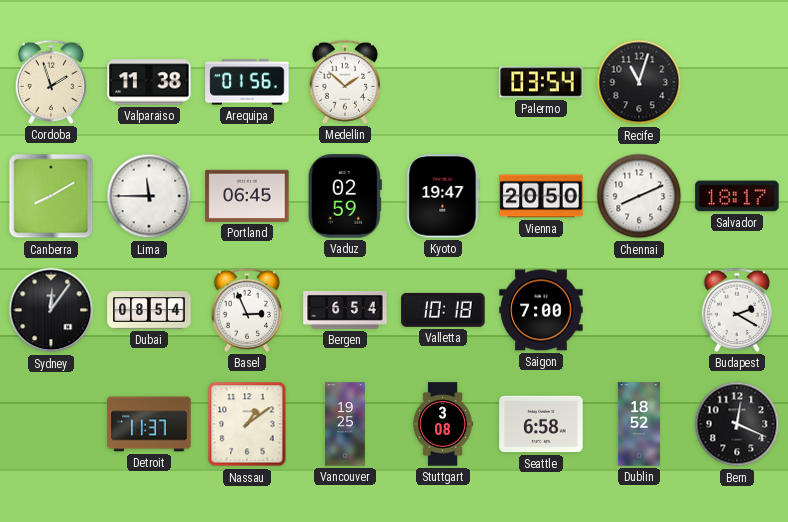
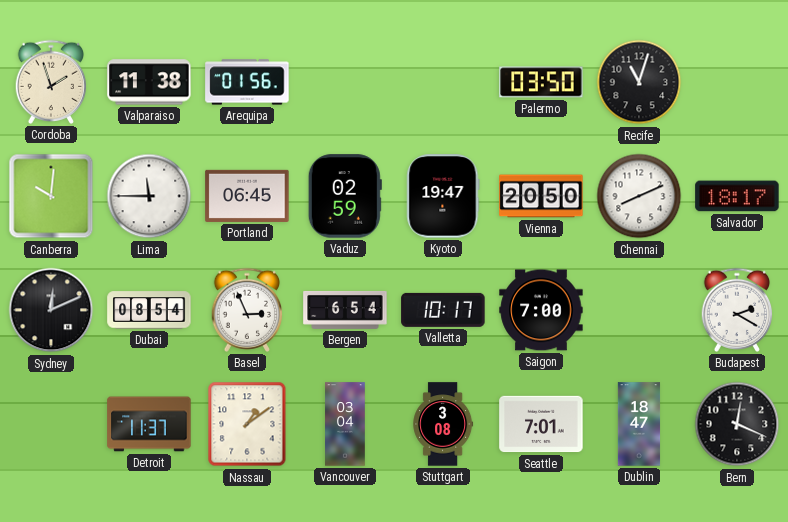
Medellin: 1:52 -> none
Palermo: 03:54 -> 03:50
Canberra: 8:10 -> 10:01
Sydney: 12:06 -> 12:11
Valletta: 10:18 -> 10:17
Vancouver: 19:25 -> 03:04
Seattle: 6:58 -> 7:01
Dublin: 18:52 -> 18:47
